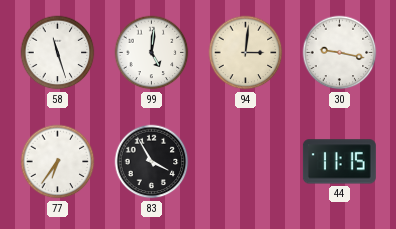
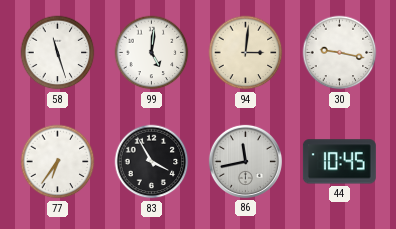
86: none -> 11:43
44: 11:15 -> 10:45
